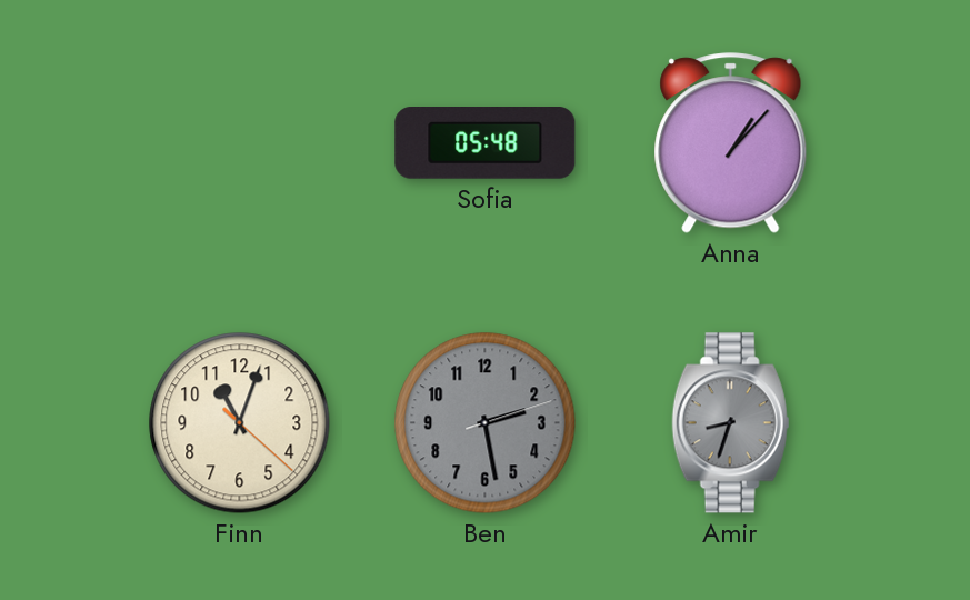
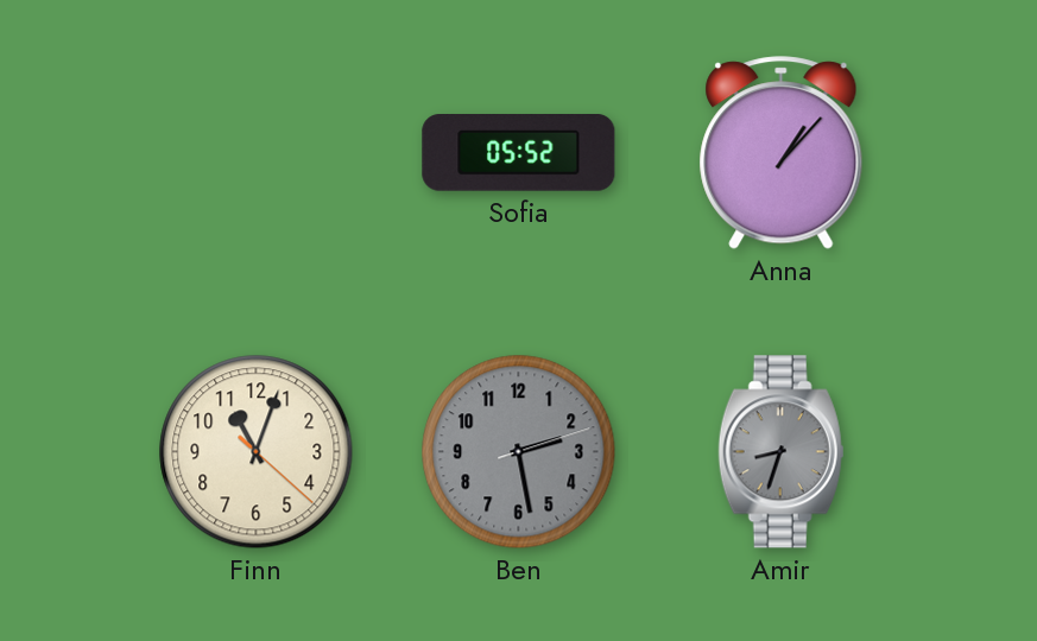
Sofia: 05:48 -> 05:52
